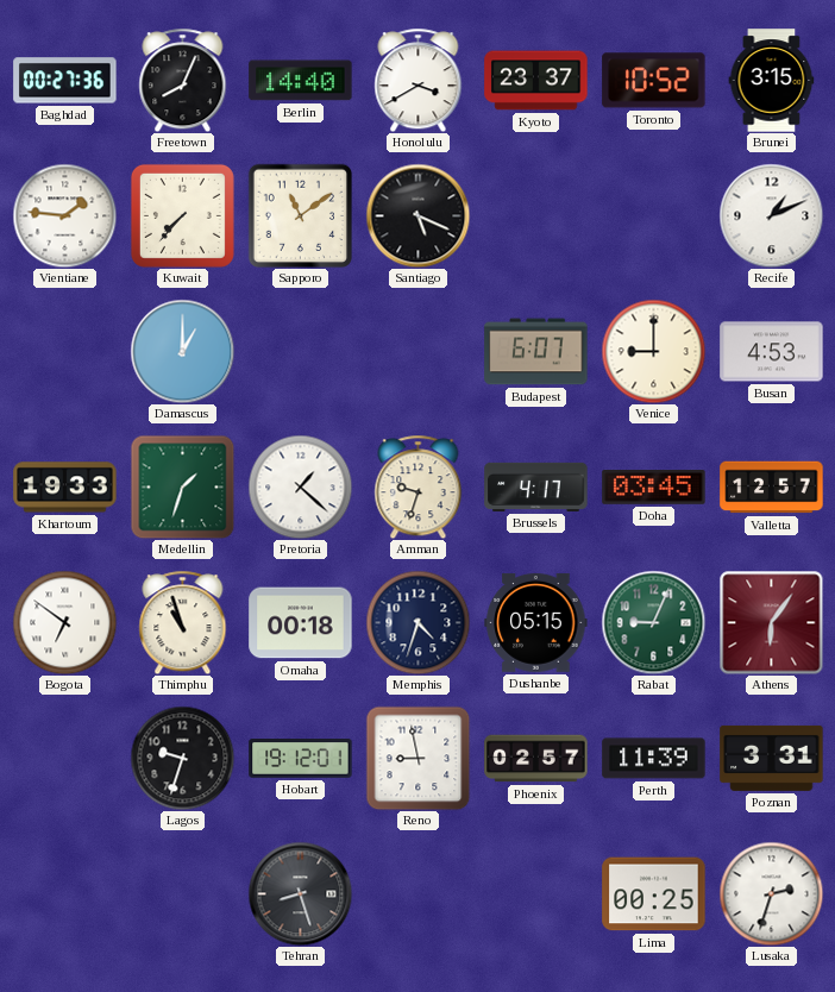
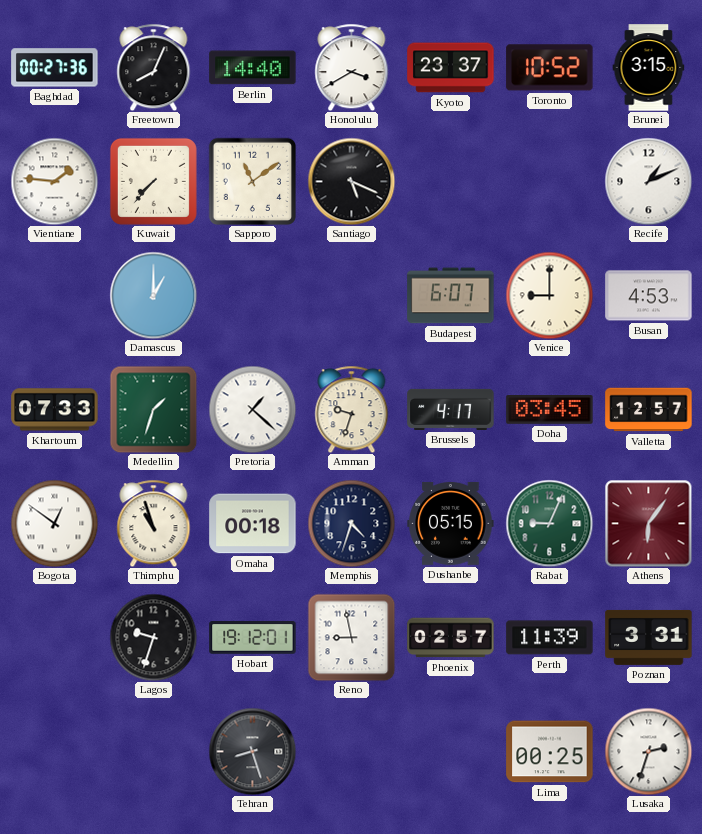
Khartoum: 19:33 -> 07:33
Bogota: 6:51 -> 12:51
